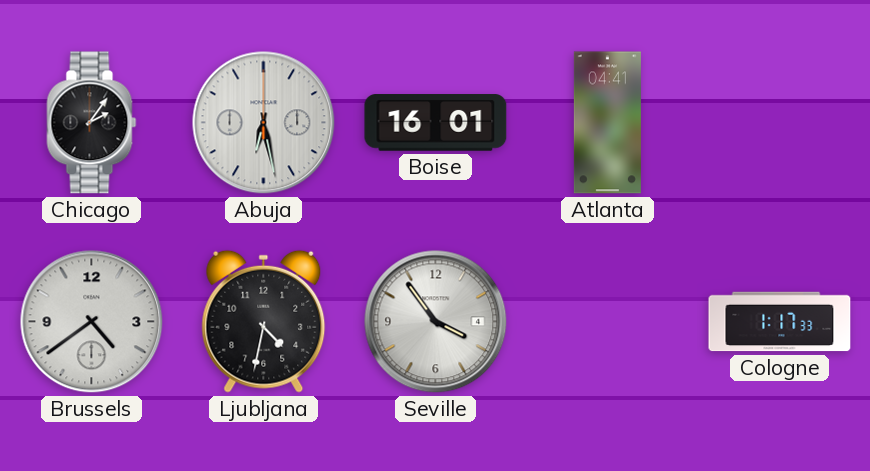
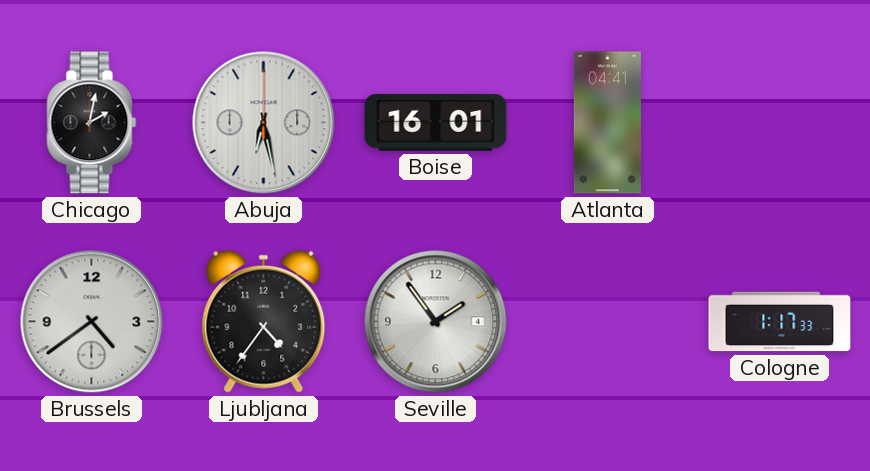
Chicago: 2:06 -> 2:02
Ljubljana: 4:32 -> 4:36
Seville: 3:54 -> 1:54
